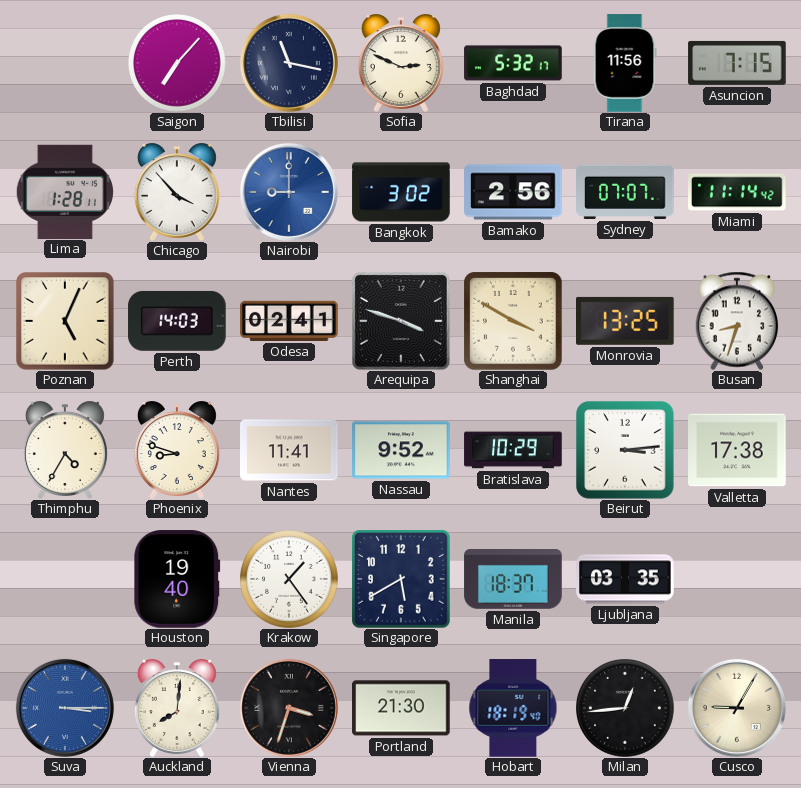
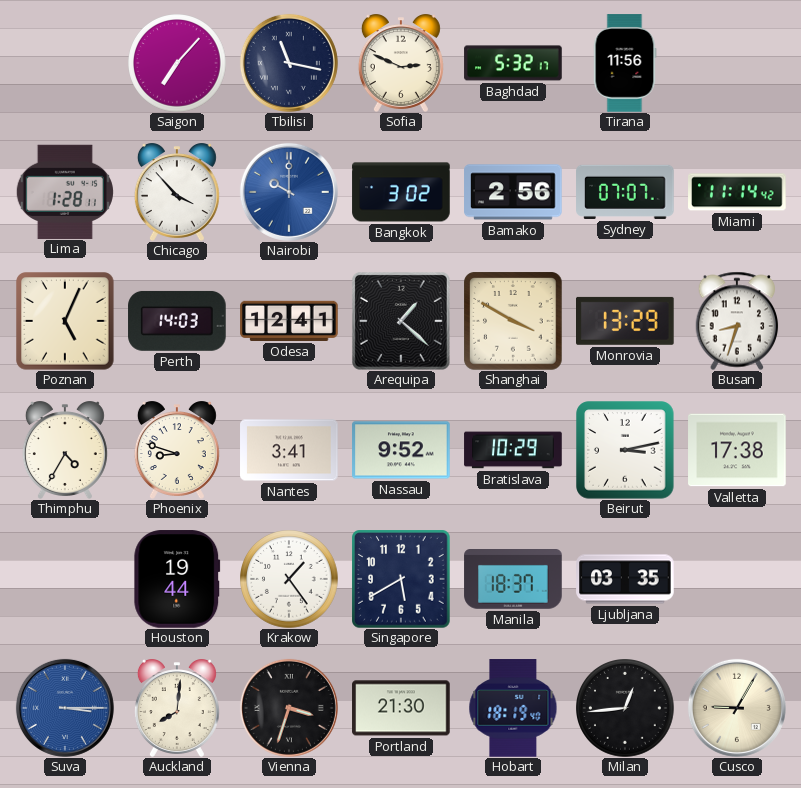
Asuncion: 7:15 -> none
Nairobi: 9:00 -> 10:00
Odesa: 02:41 -> 12:41
Arequipa: 3:48 -> 1:22
Monrovia: 13:25 -> 13:29
Nantes: 11:41 -> 3:41
Beirut: 3:14 -> 3:13
Houston: 19:40 -> 19:44
